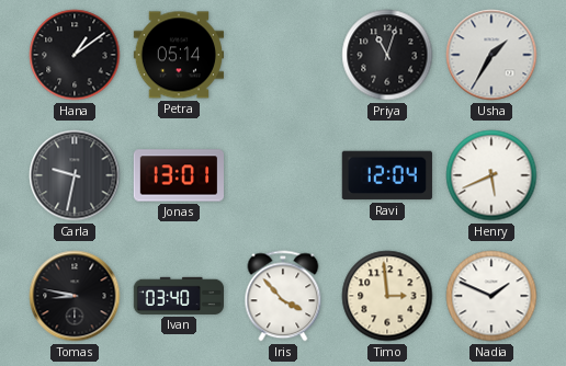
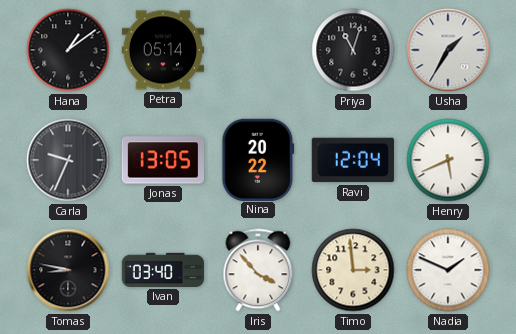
Carla: 9:32 -> 9:34
Jonas: 13:01 -> 13:05
Nina: none -> 20:22
